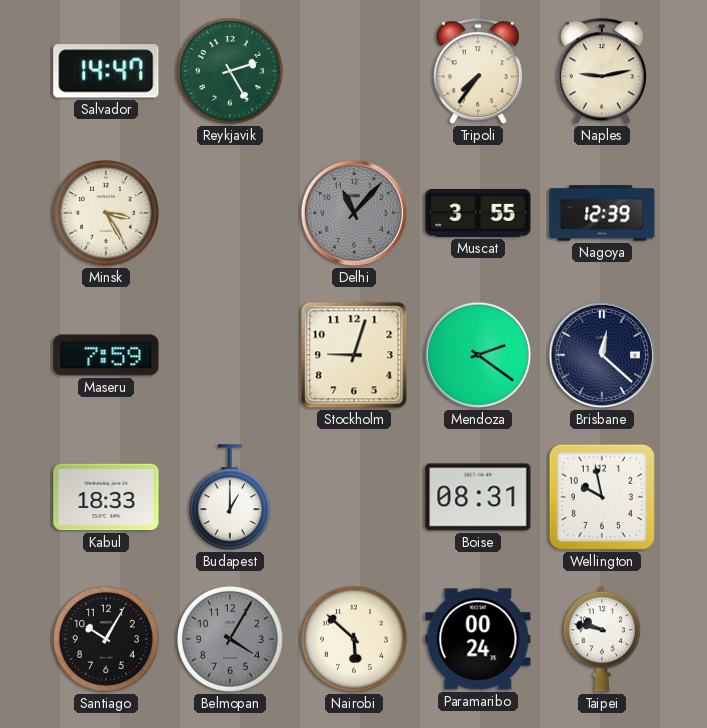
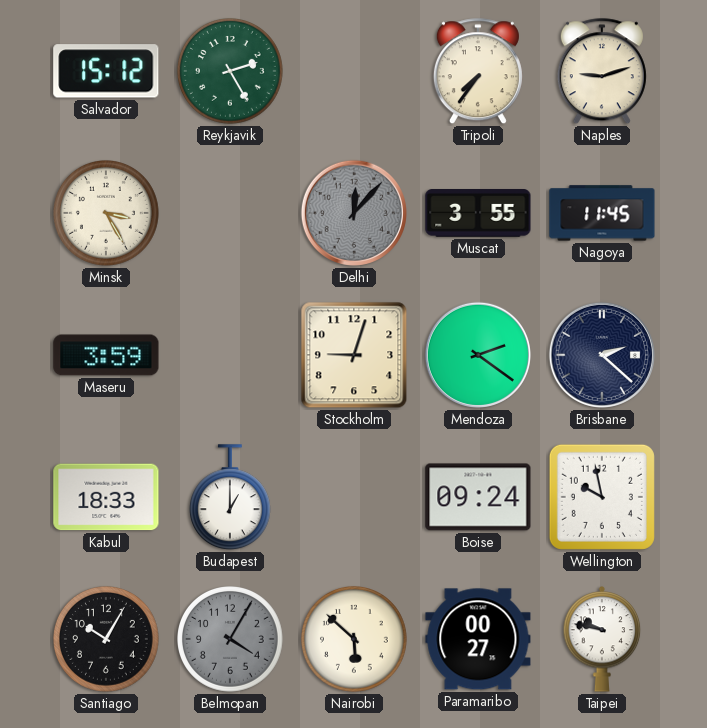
Salvador: 14:47 -> 15:12
Naples: 9:13 -> 9:12
Delhi: 11:07 -> 12:07
Nagoya: 12:39 -> 11:45
Maseru: 7:59 -> 3:59
Brisbane: 12:22 -> 2:22
Boise: 08:31 -> 09:24
Paramaribo: 00:24 -> 00:27
